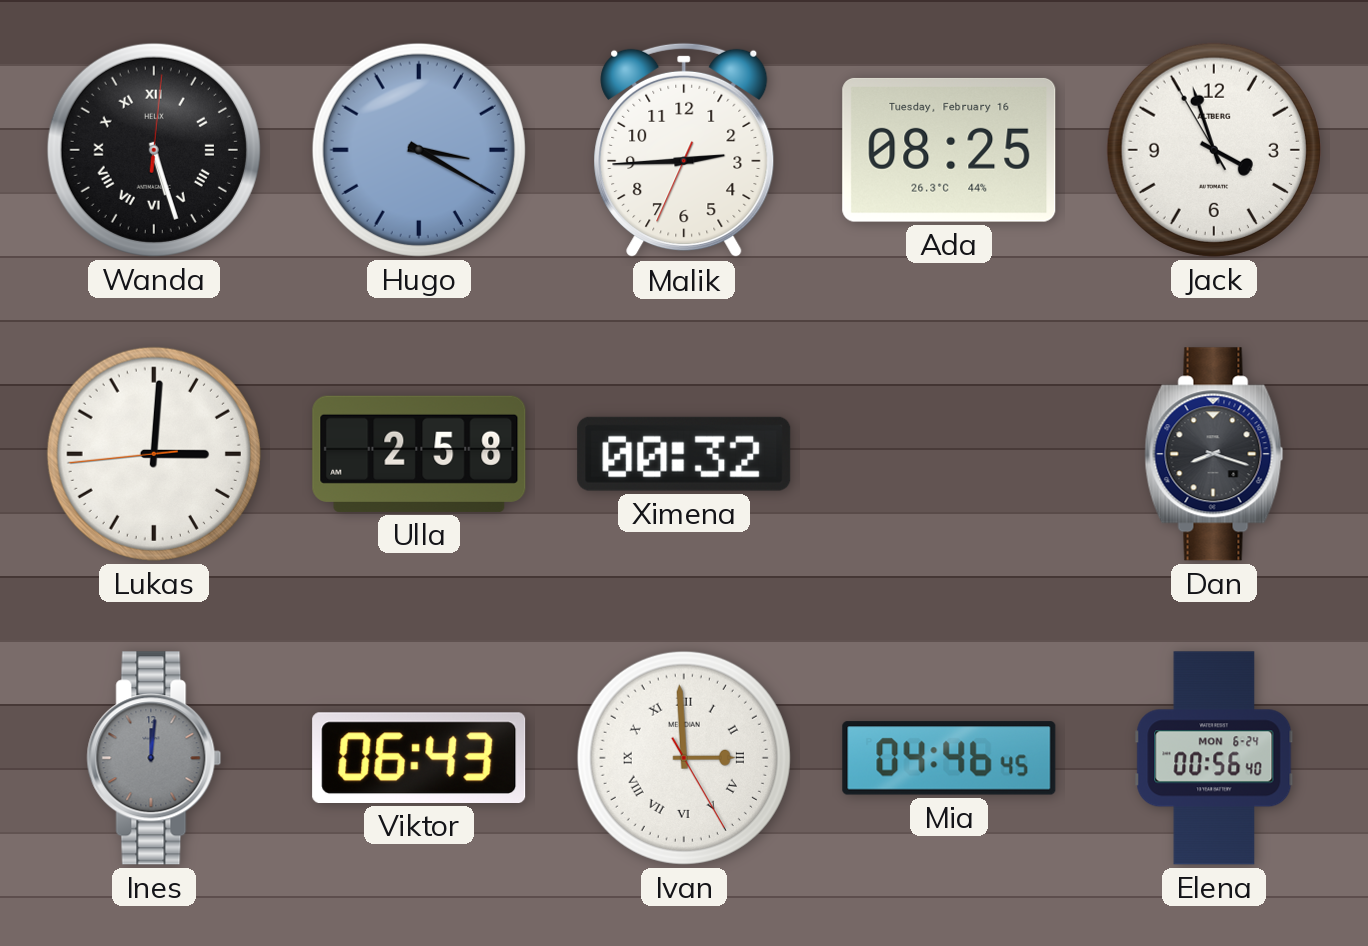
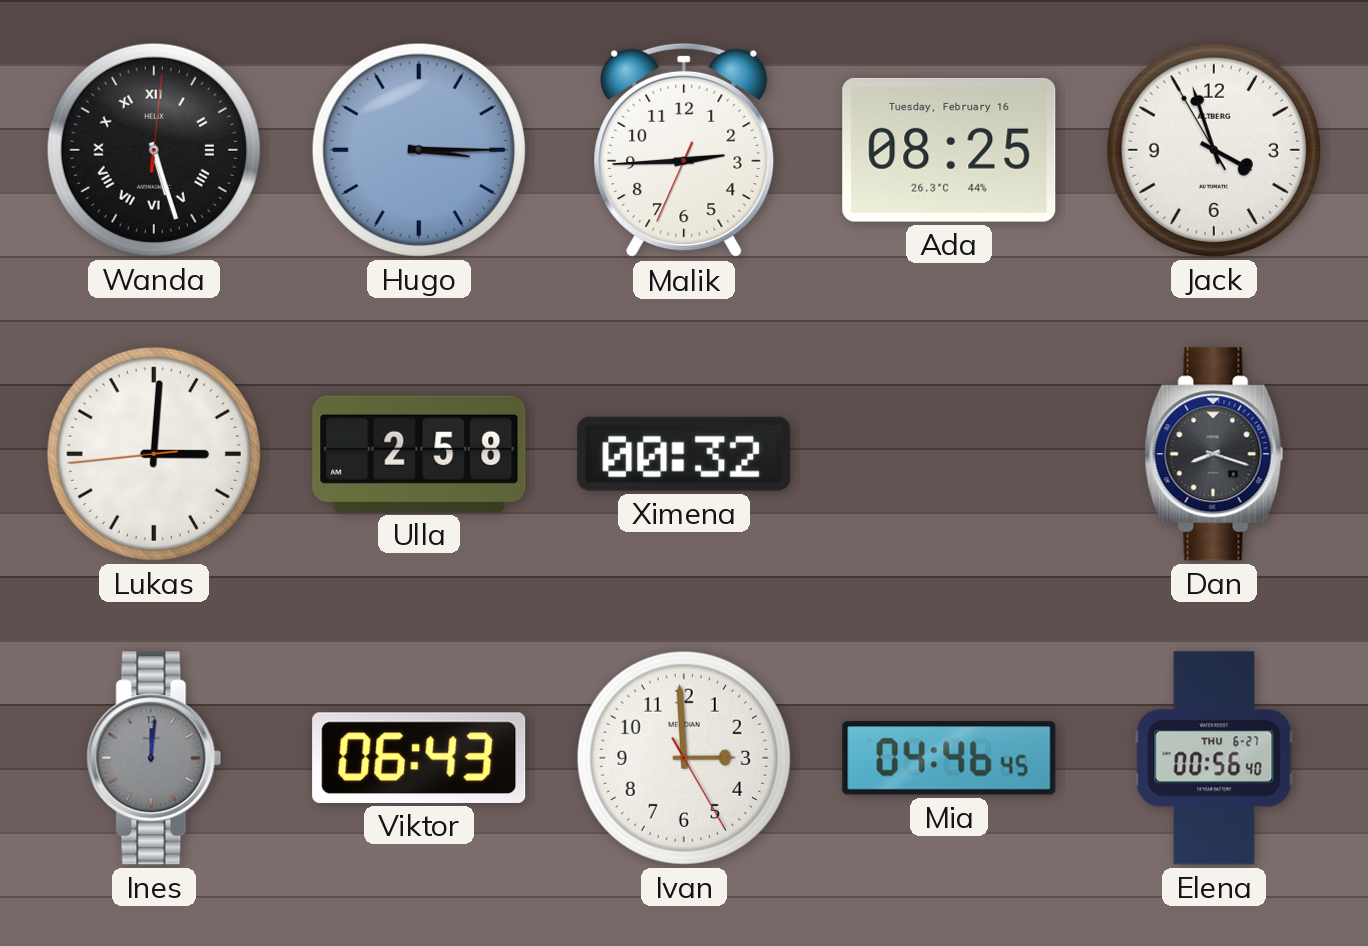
Hugo: 3:20 -> 3:15
Ivan numerals: Roman -> Arabic
Elena date: MON 6-24 -> THU 6-27
